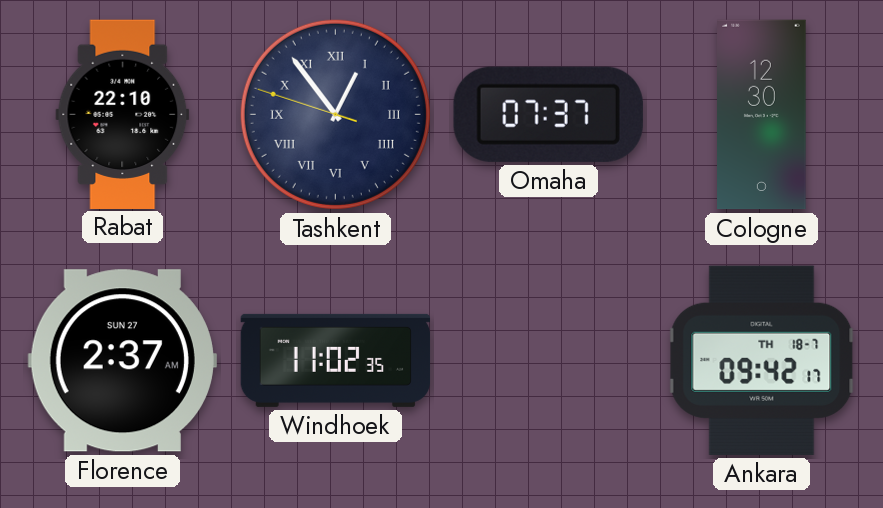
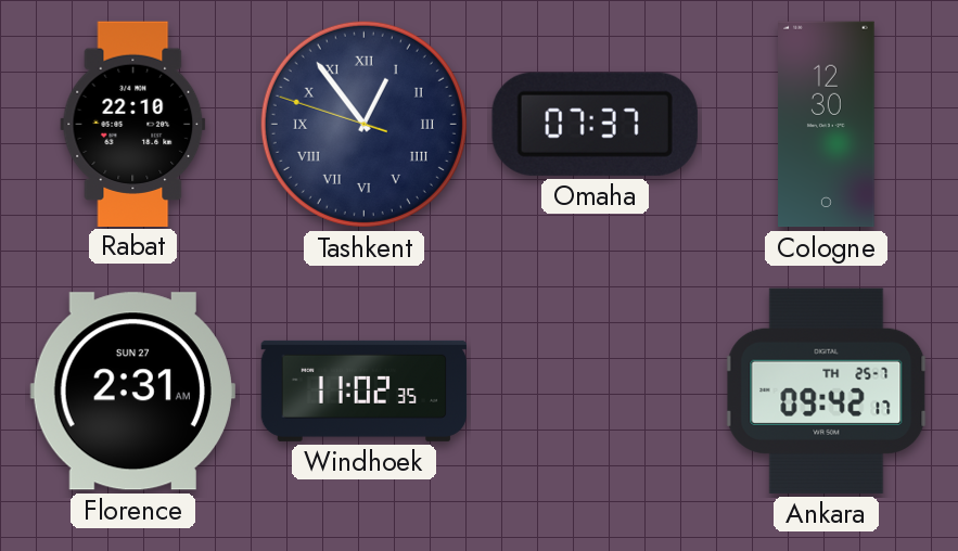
Florence: 2:37 -> 2:31
Ankara date: TH 18-7 -> TH 25-7
